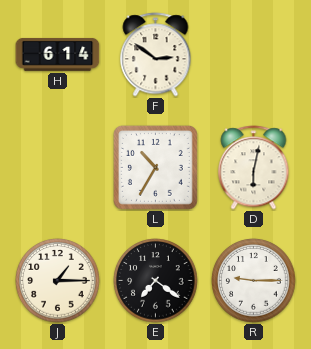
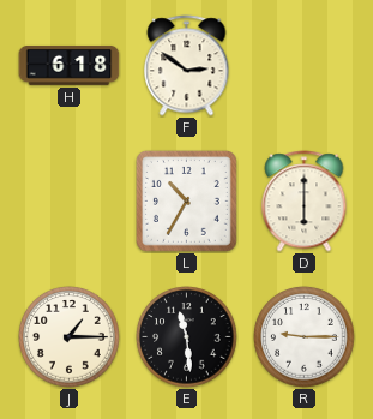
H: 6:14 -> 6:18
D: 6:02 -> 6:00
E: 7:21 -> 11:29
